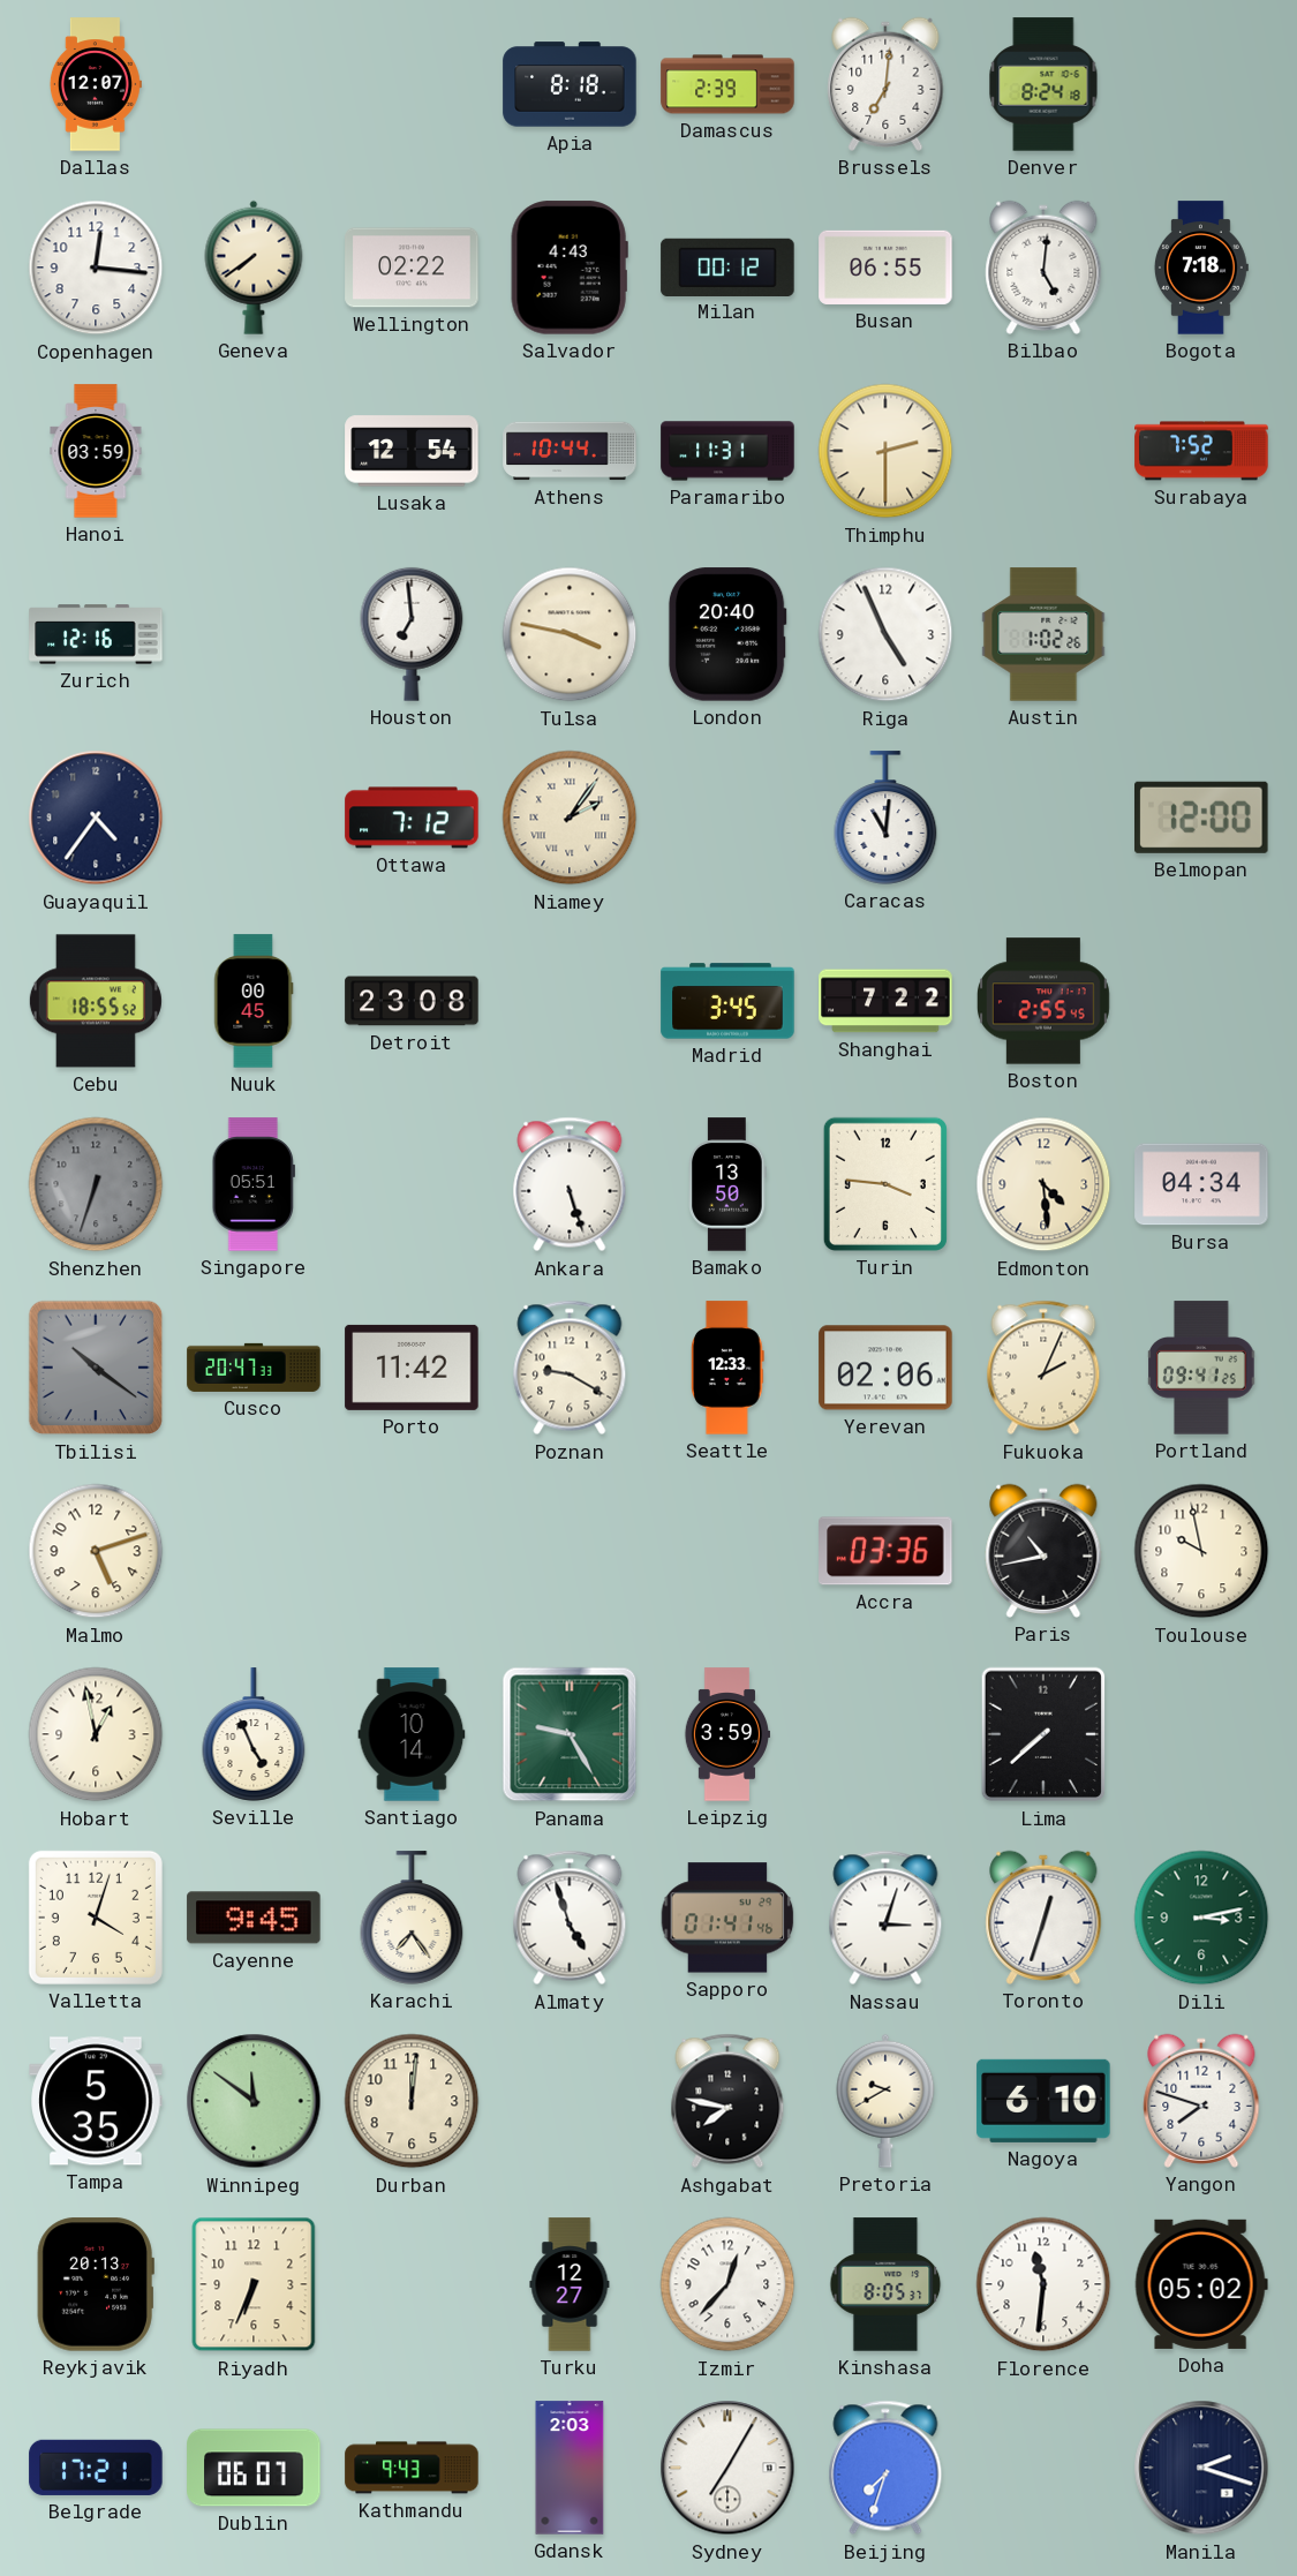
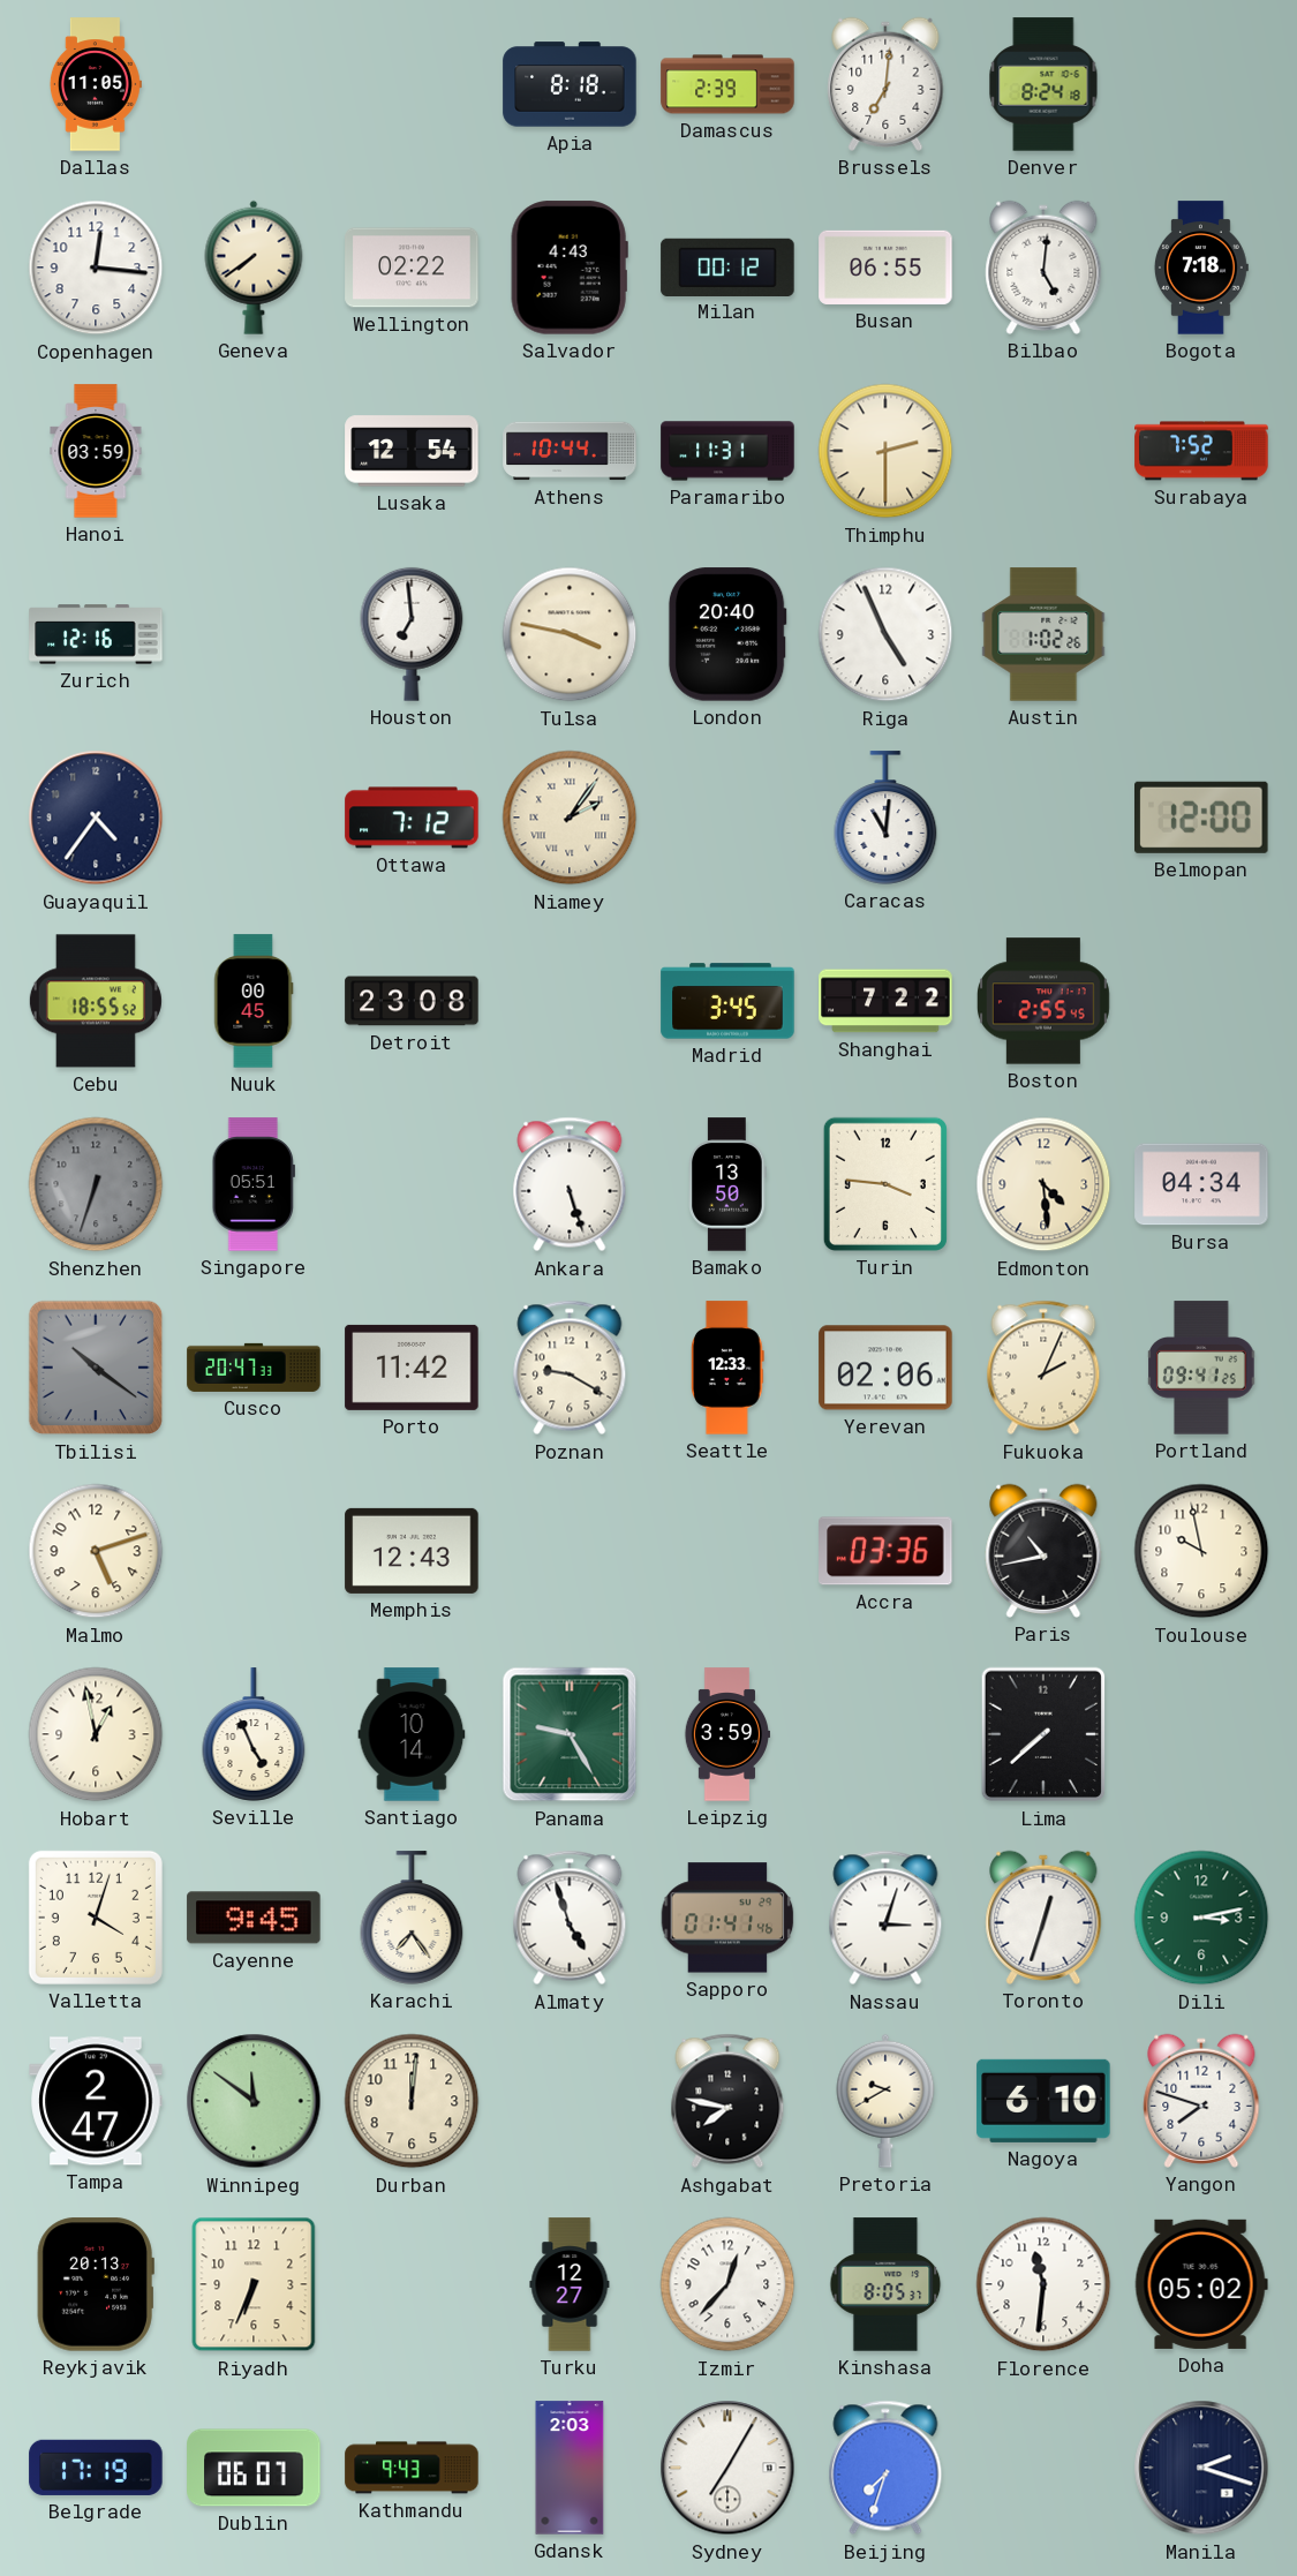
Dallas: 12:07 -> 11:05
Memphis: none -> 12:43
Tampa: 5:35 -> 2:47
Belgrade: 17:21 -> 17:19
